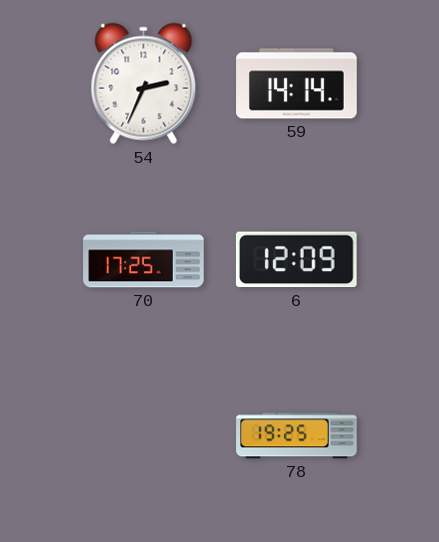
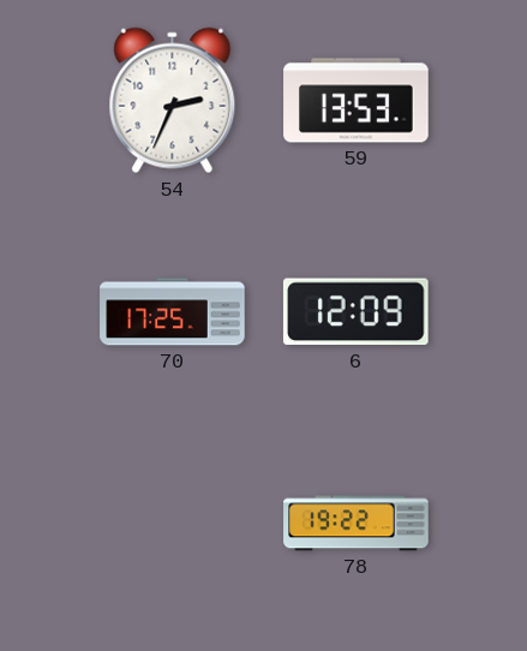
59: 14:14 -> 13:53
78: 19:25 -> 19:22
